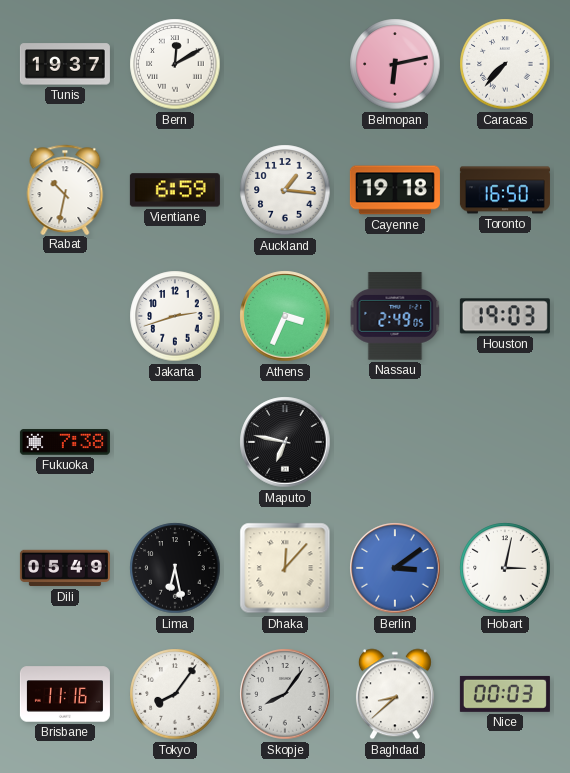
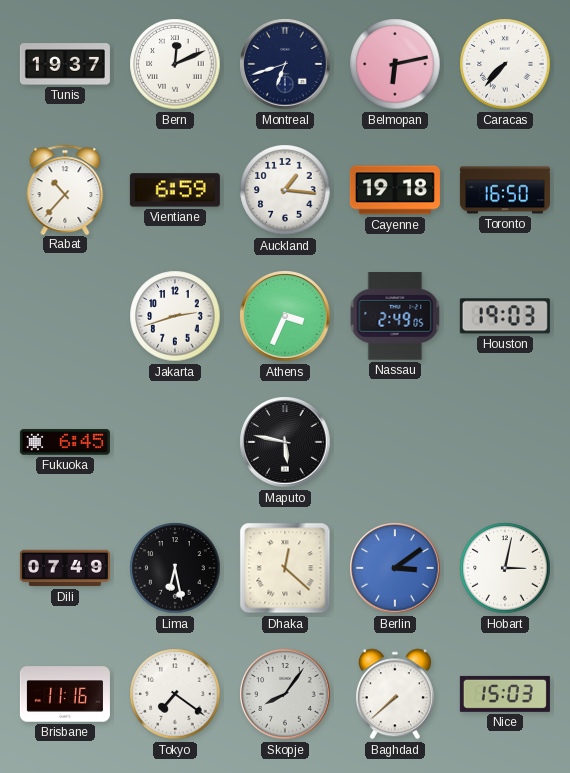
Bern: 12:10 -> 12:11
Montreal: none -> 6:42
Rabat: 10:32 -> 10:37
Fukuoka: 7:38 -> 6:45
Maputo: 6:47 -> 5:47
Dili: 05:49 -> 07:49
Dhaka: 12:07 -> 12:22
Tokyo: 8:06 -> 7:21
Baghdad: 8:38 -> 7:38
Nice: 00:03 -> 15:03
